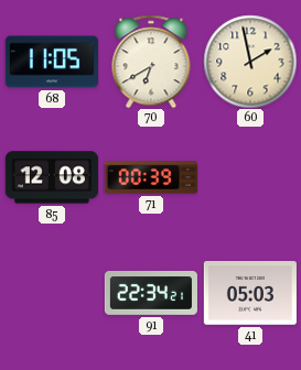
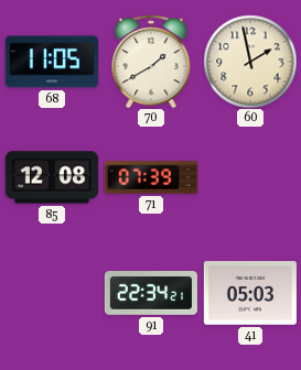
70: 6:40 -> 1:40
71: 00:39 -> 07:39
